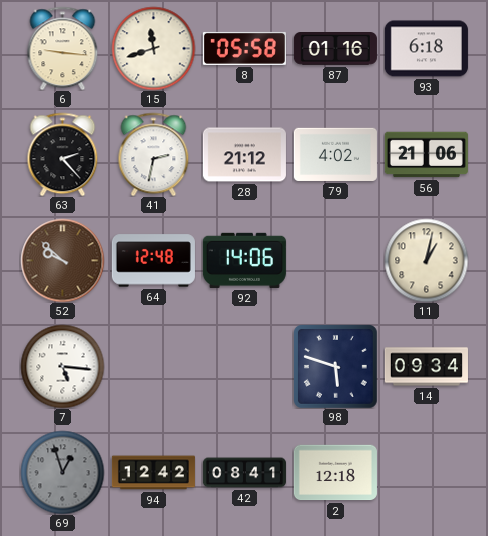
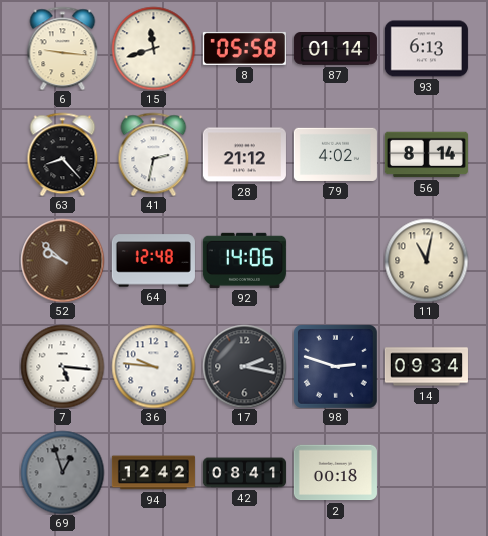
87: 01:16 -> 01:14
93: 6:18 -> 6:13
63: 2:23 -> 8:23
56: 21:06 -> 8:14
11: 1:02 -> 11:02
36: none -> 9:46
17: none -> 2:17
98: 5:48 -> 2:48
2: 12:18 -> 00:18
